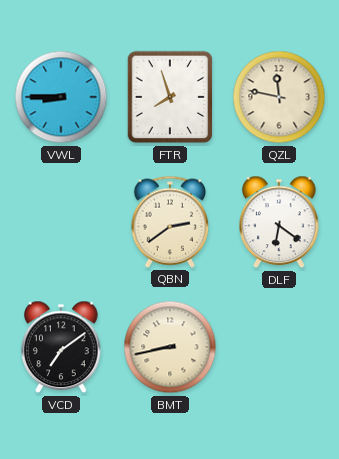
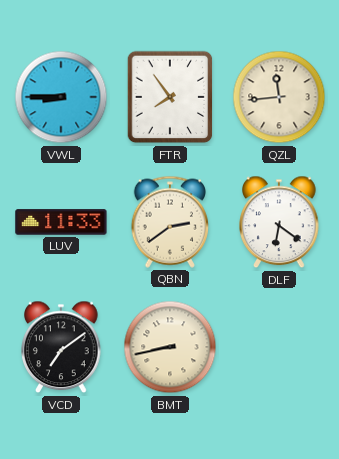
FTR: 7:57 -> 7:54
QZL: 11:47 -> 11:44
LUV: none -> 11:33
